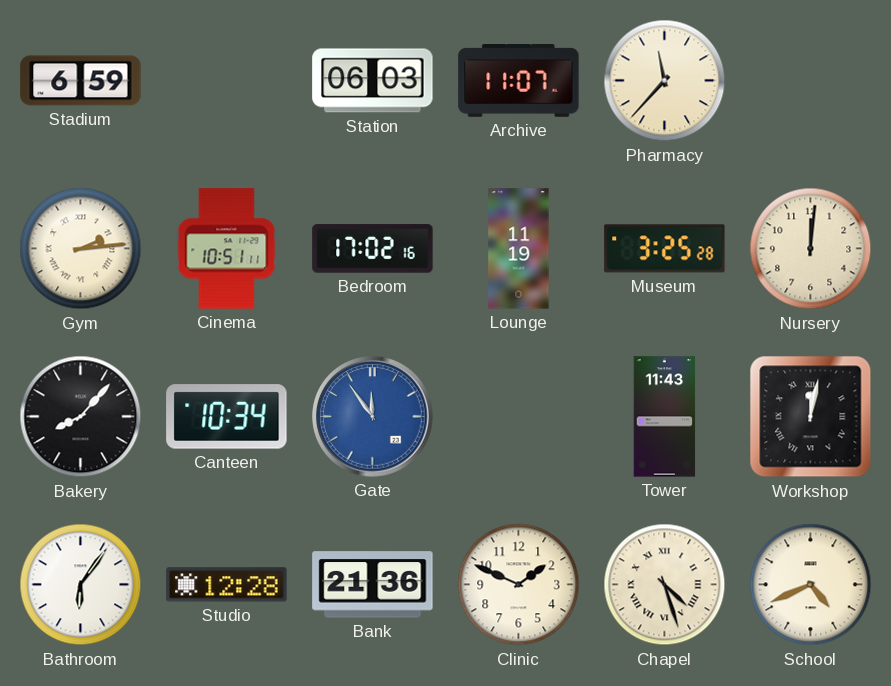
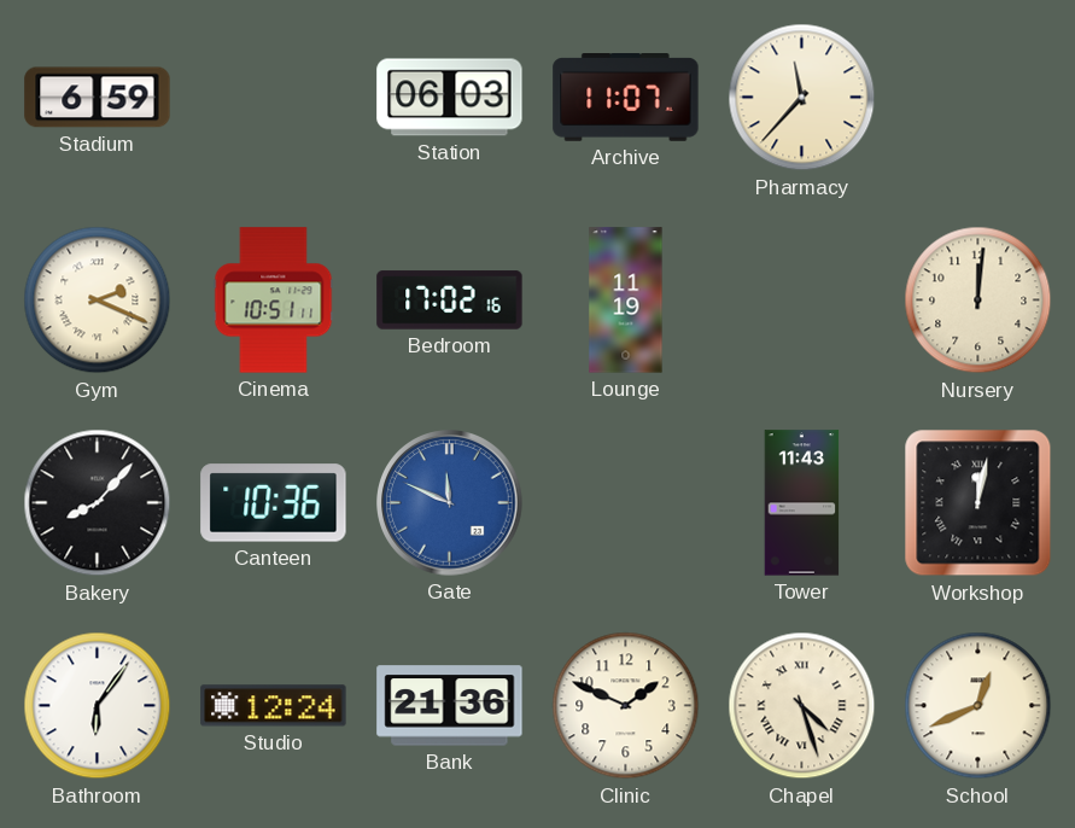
Gym: 2:14 -> 2:19
Museum: 3:25 -> none
Canteen: 10:34 -> 10:36
Gate: 11:54 -> 11:49
Studio: 12:28 -> 12:24
School: 4:41 -> 12:41
